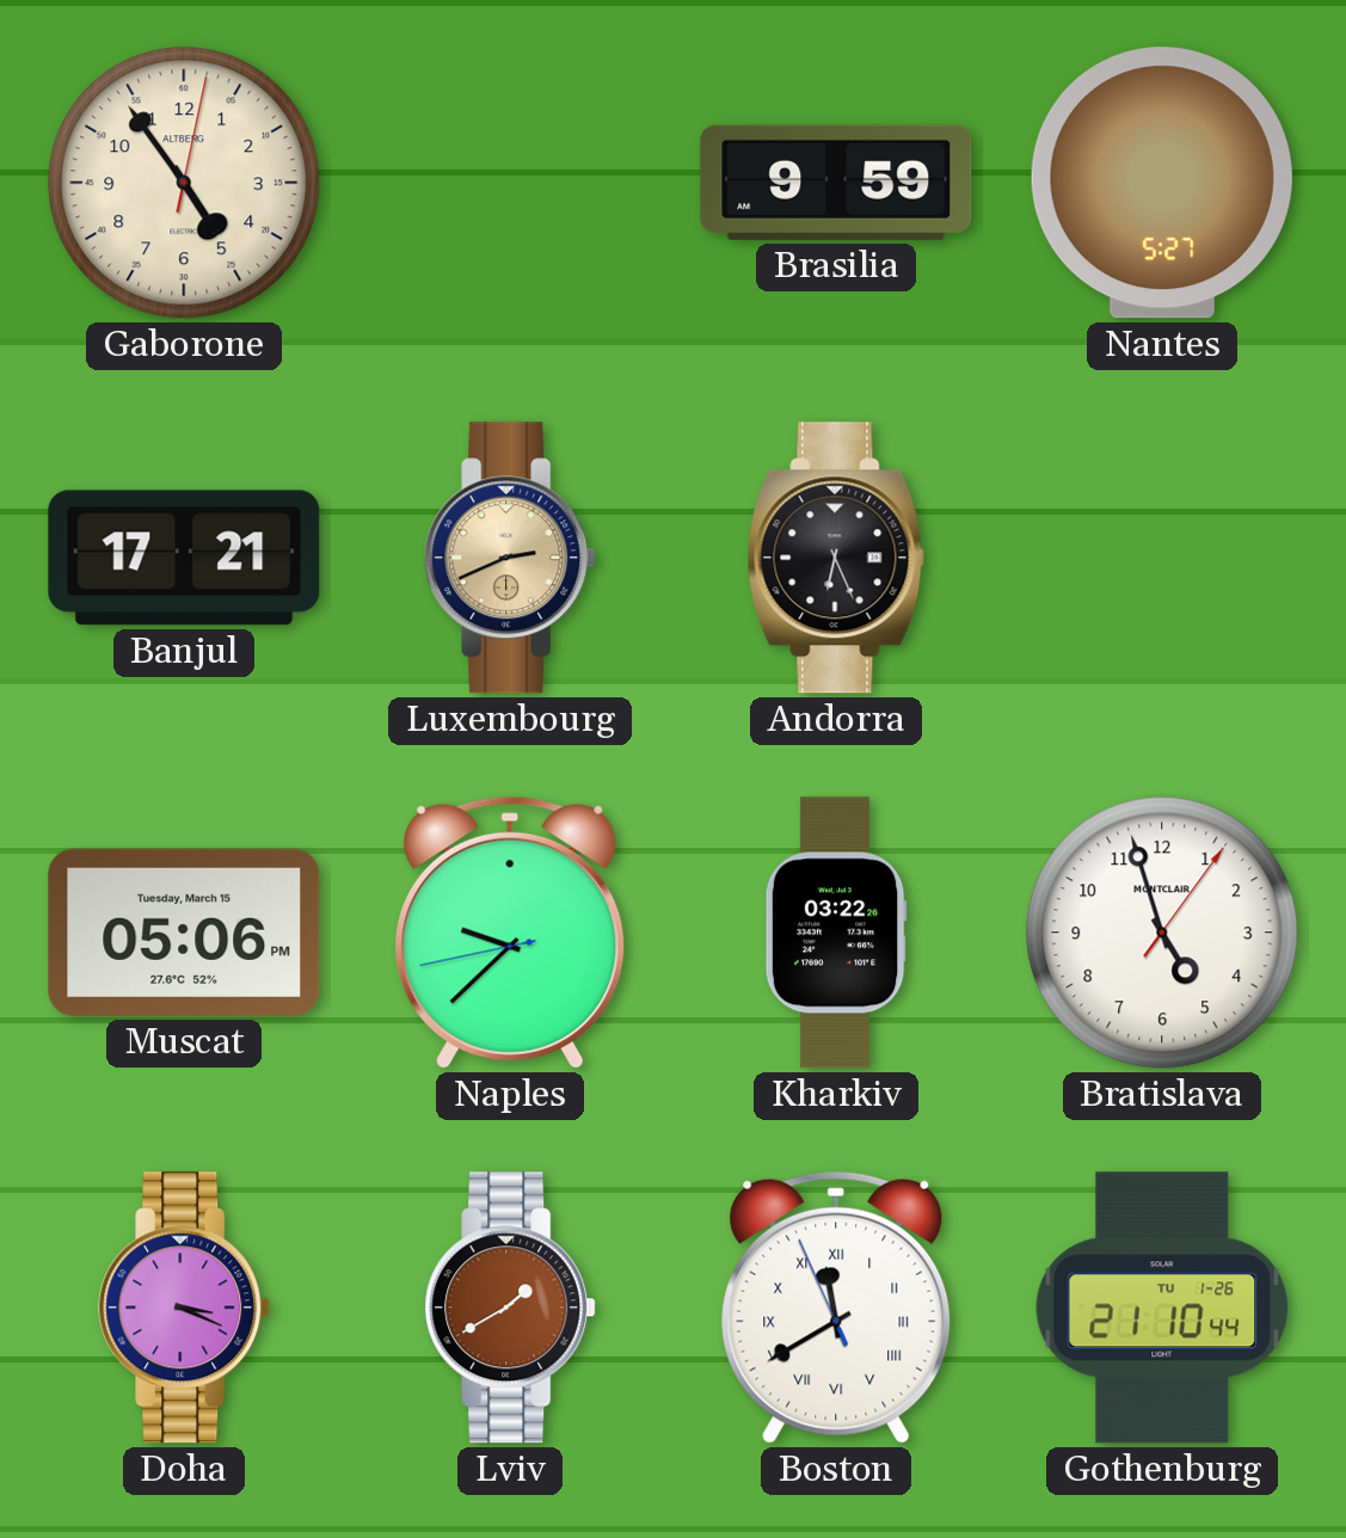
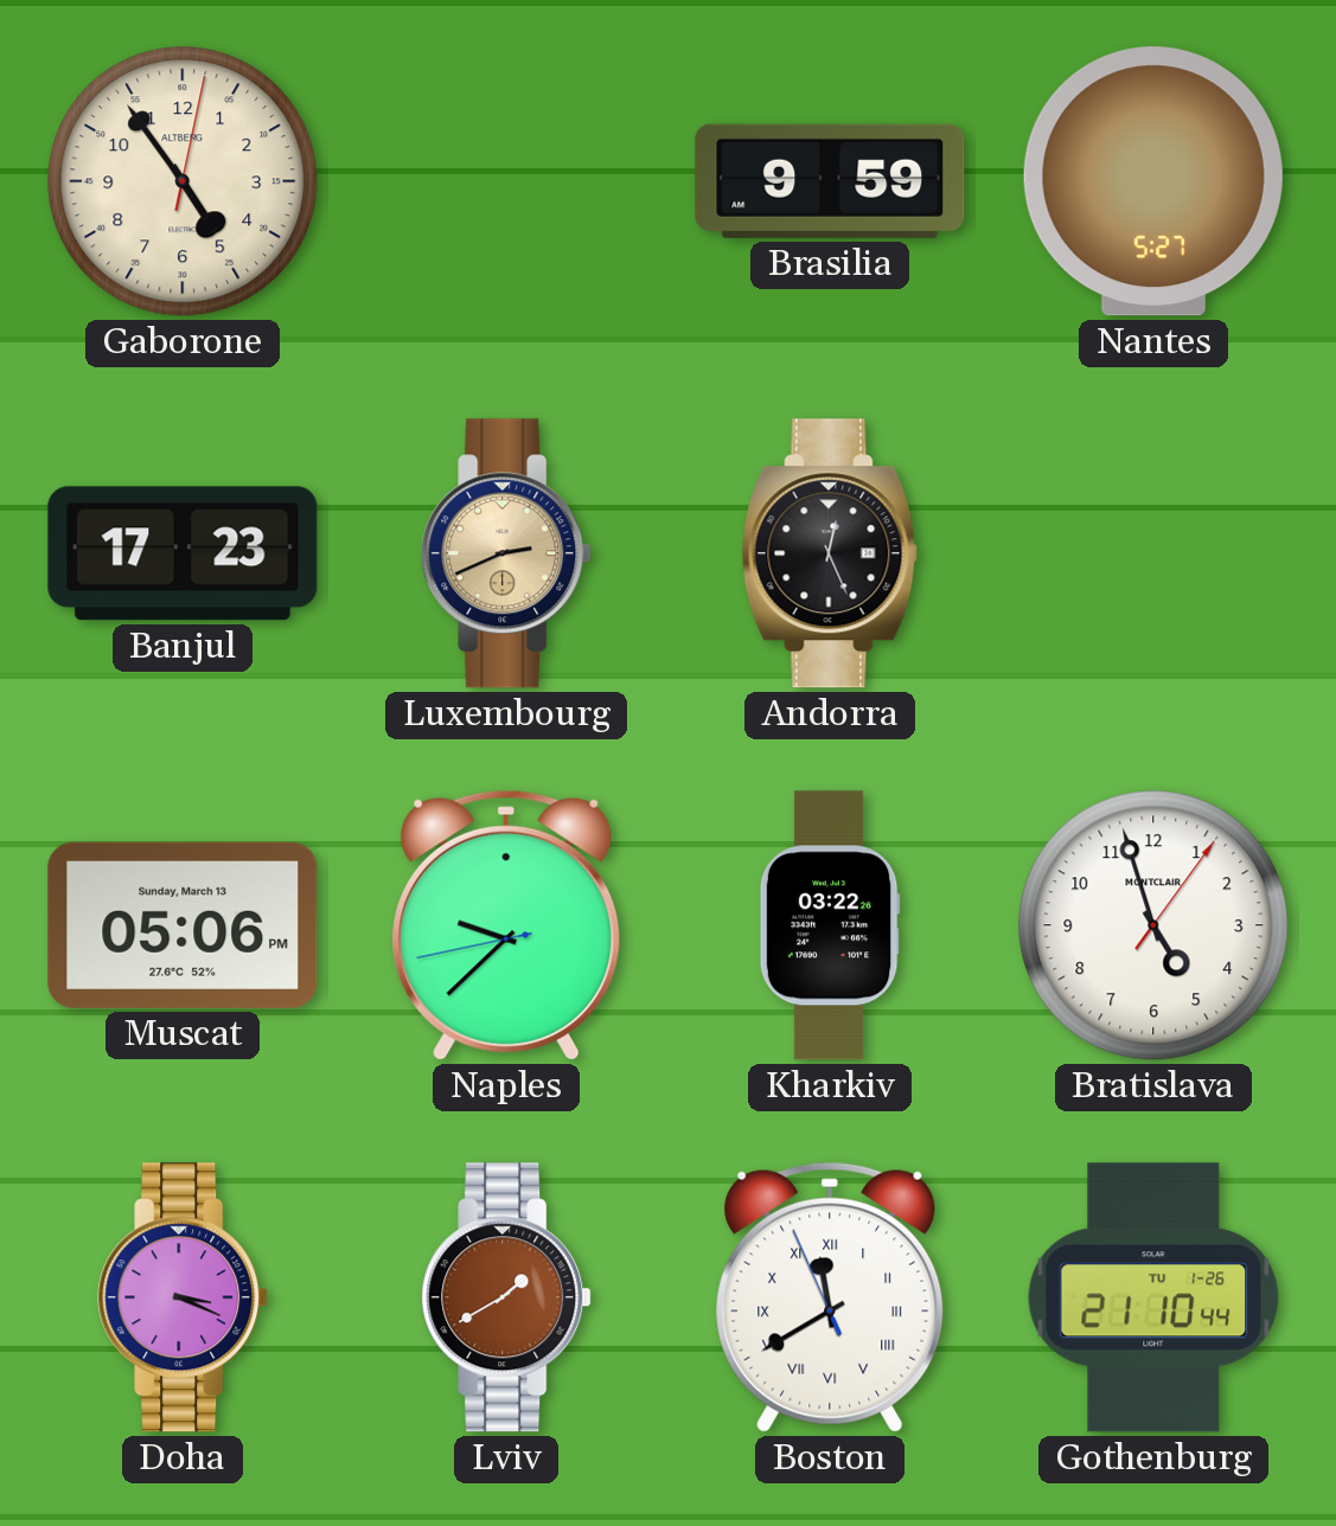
Banjul: 17:21 -> 17:23
Andorra: 6:26 -> 12:26
Muscat date: Tuesday, March 15 -> Sunday, March 13
